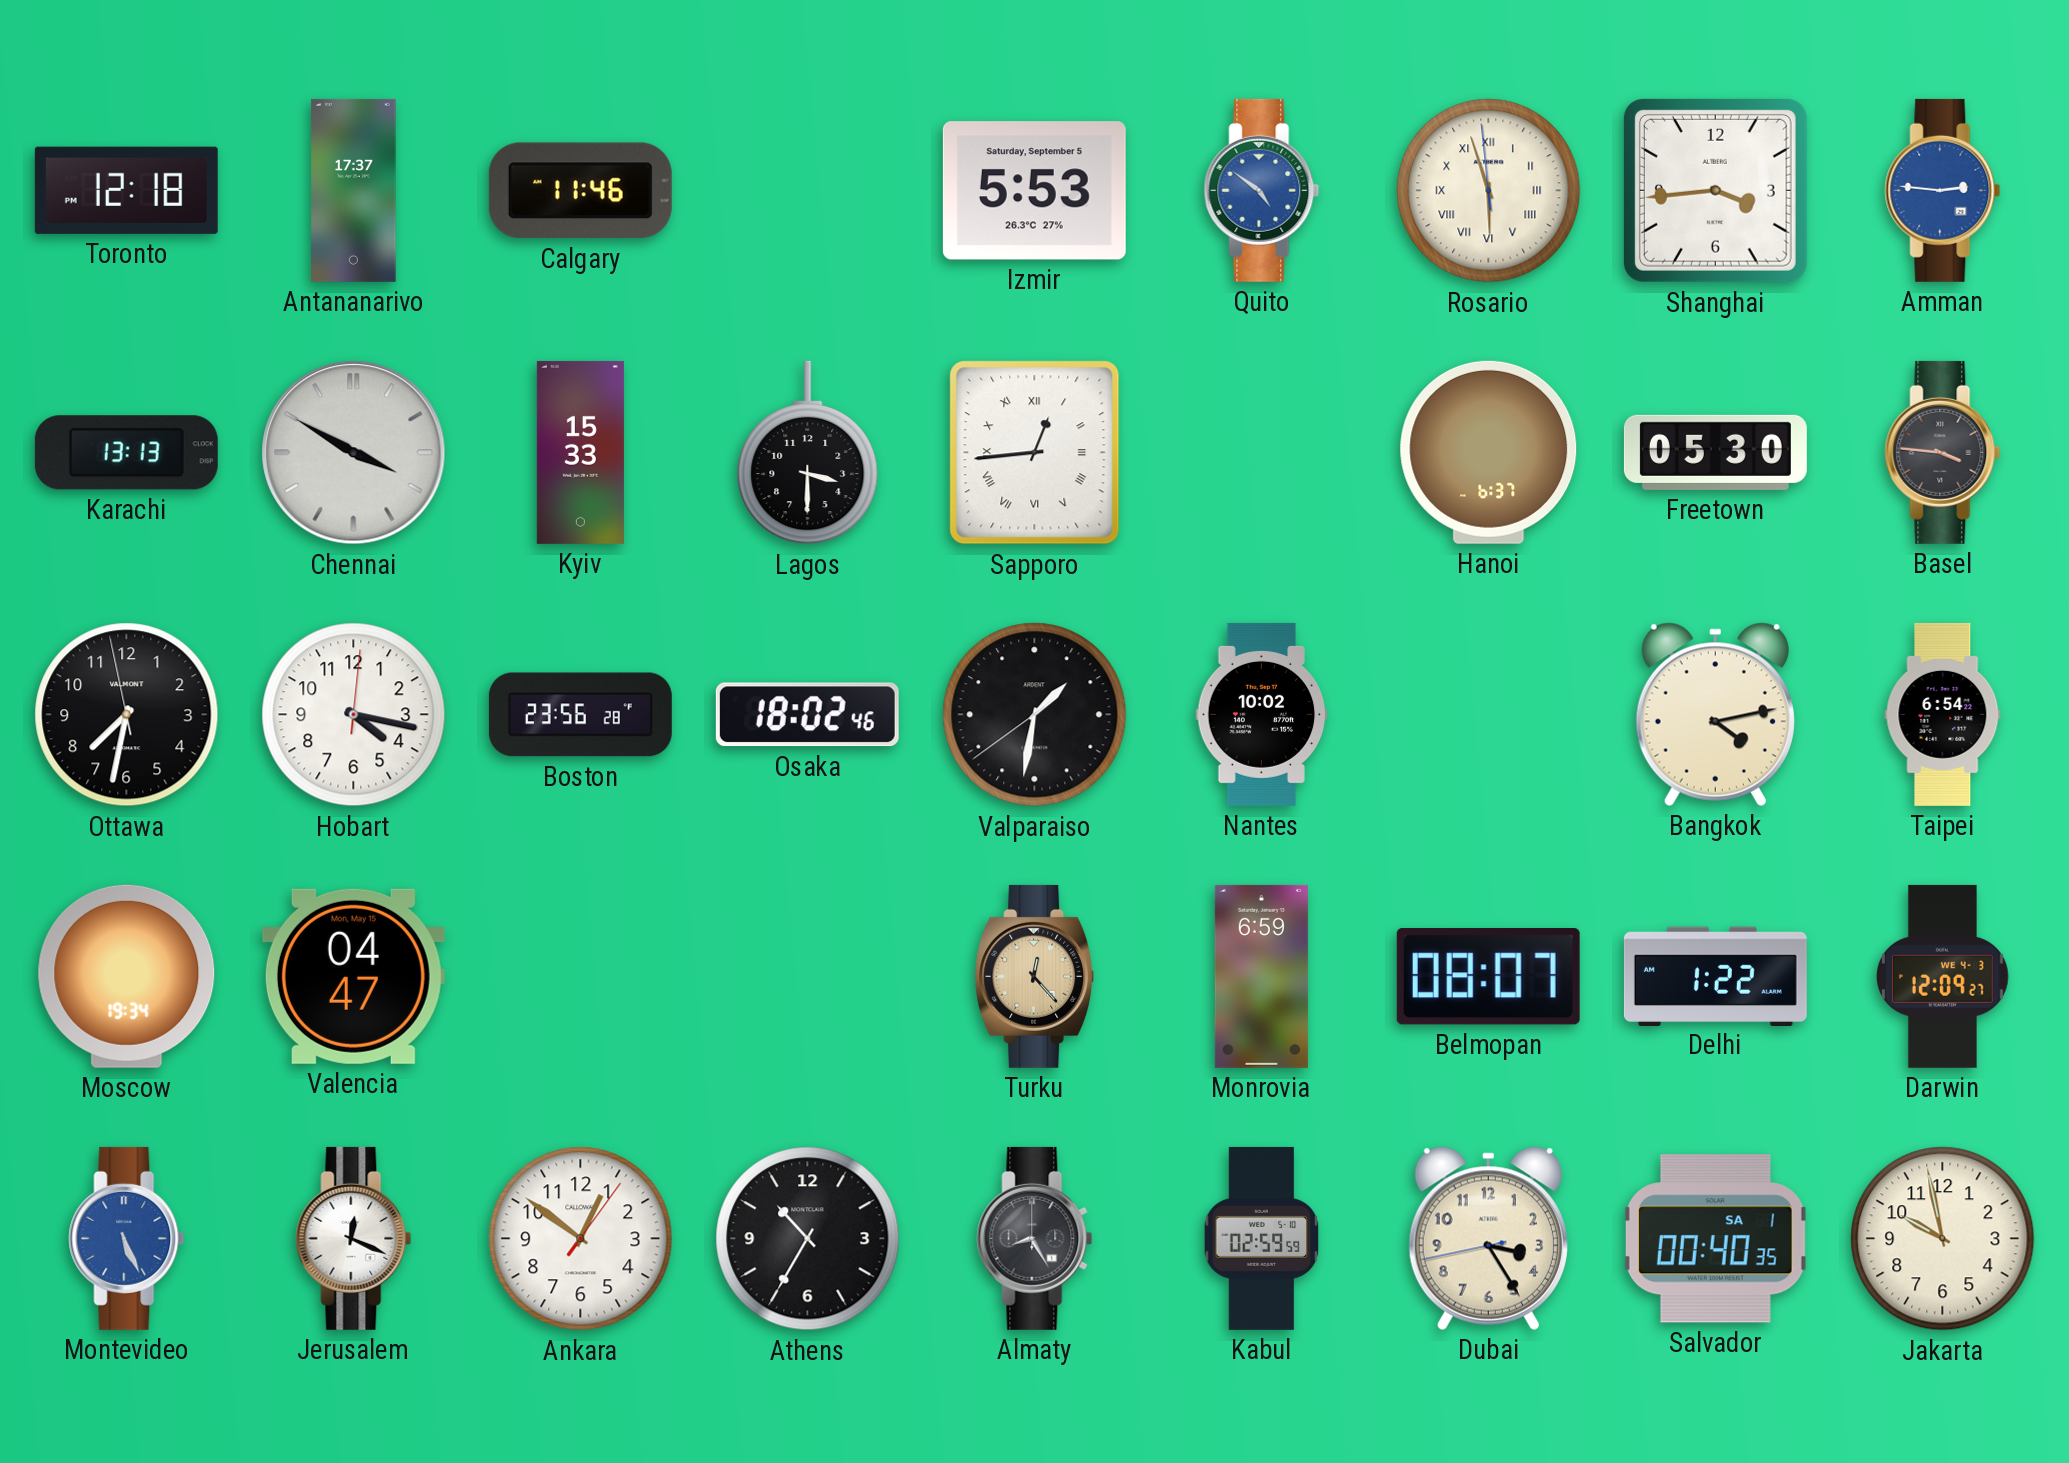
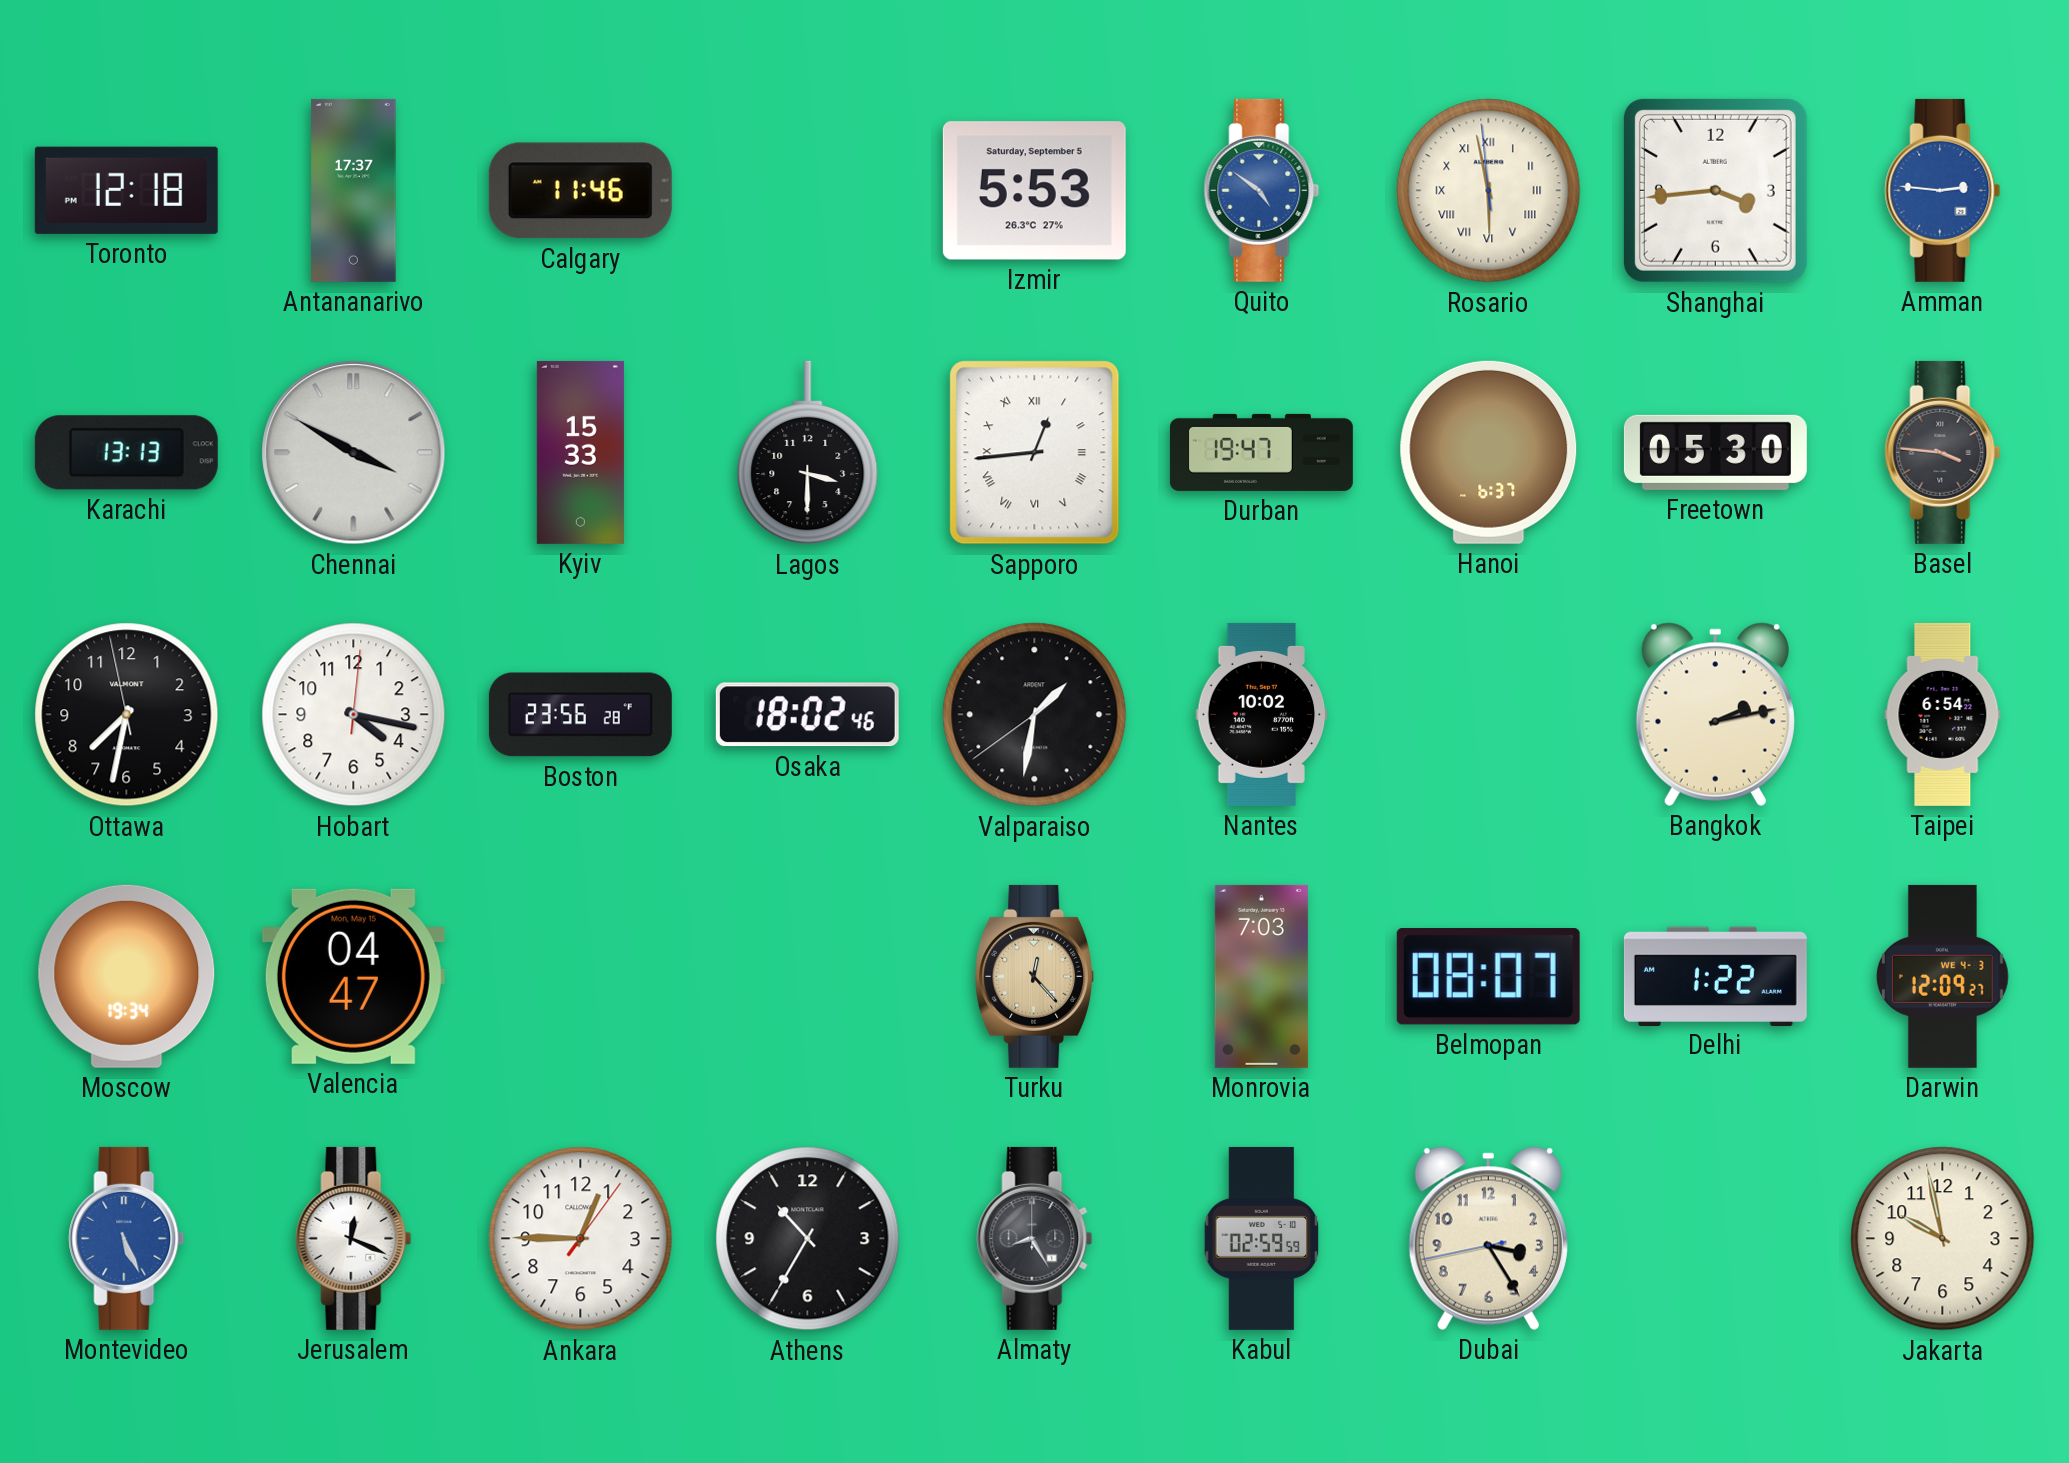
Rosario: 5:56 -> 5:57
Durban: none -> 19:47
Bangkok: 4:13 -> 2:13
Monrovia: 6:59 -> 7:03
Ankara: 12:51 -> 12:45
Salvador: 00:40 -> none
